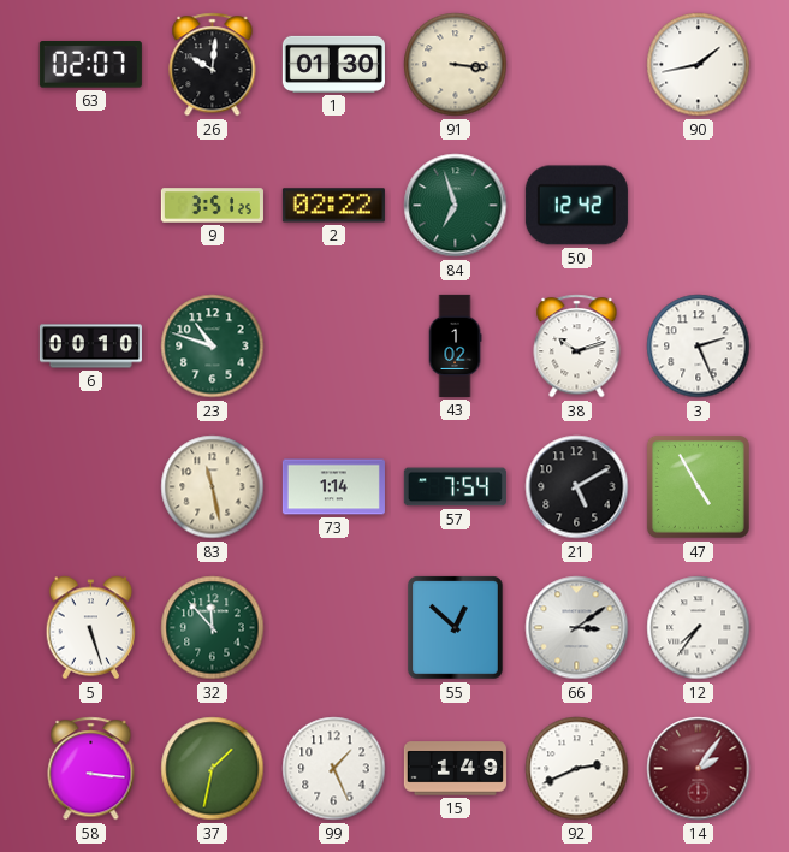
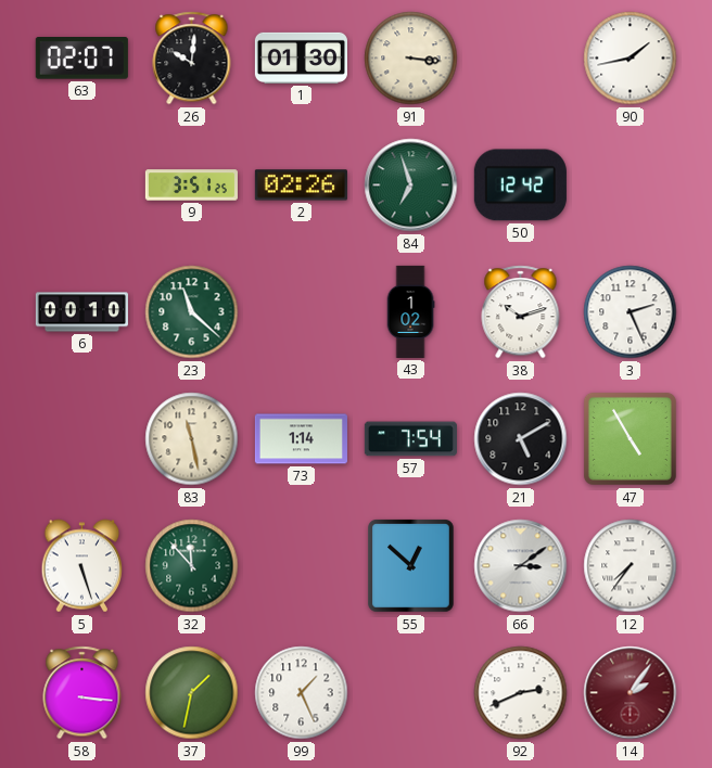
2: 02:22 -> 02:26
23: 10:48 -> 11:22
15: 1:49 -> none
